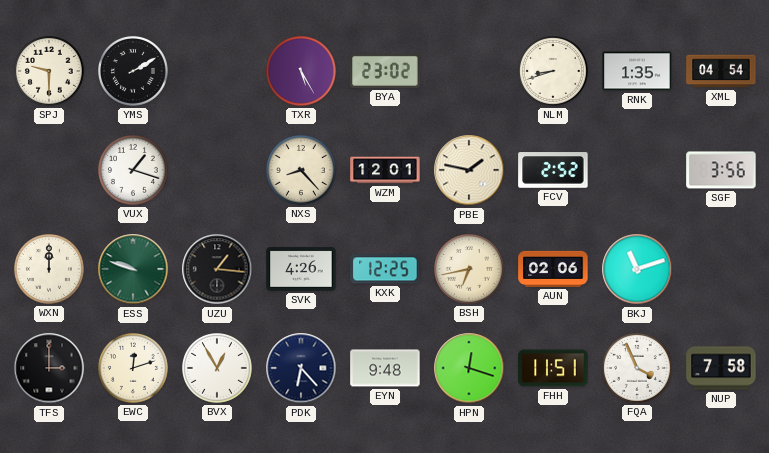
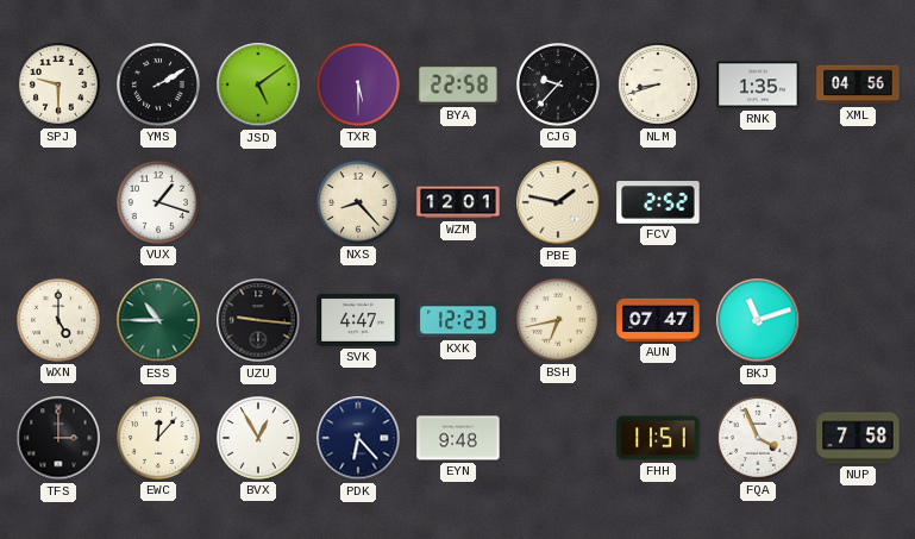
JSD: none -> 5:09
TXR: 5:25 -> 5:30
BYA: 23:02 -> 22:58
CJG: none -> 9:37
XML: 04:54 -> 04:56
SGF: 3:56 -> none
WXN: 12:00 -> 5:00
ESS: 9:48 -> 10:45
UZU: 1:16 -> 9:16
SVK: 4:26 -> 4:47
KXK: 12:25 -> 12:23
AUN: 02:06 -> 07:47
EWC: 12:12 -> 12:07
HPN: 12:18 -> none
